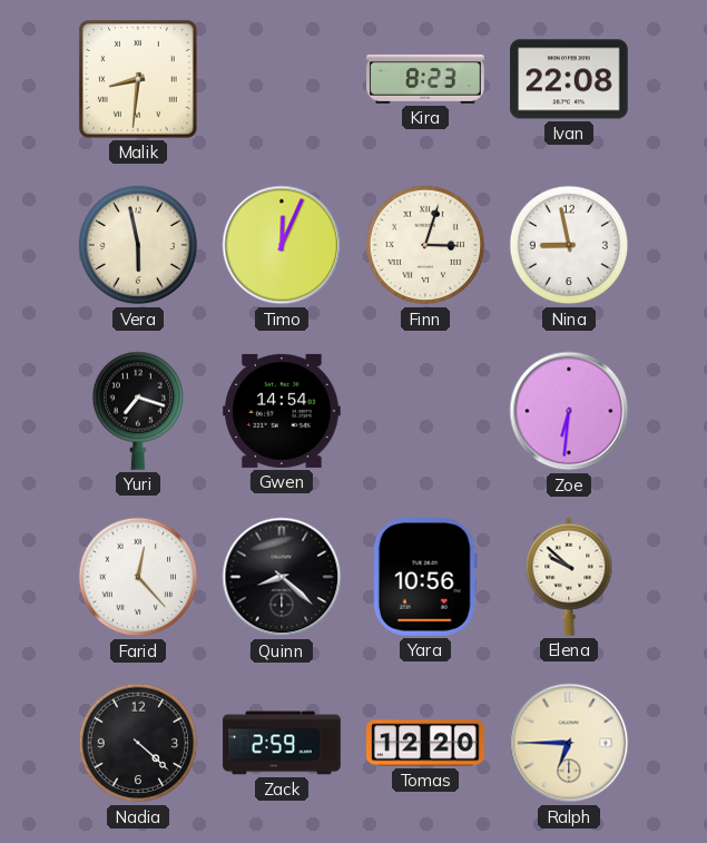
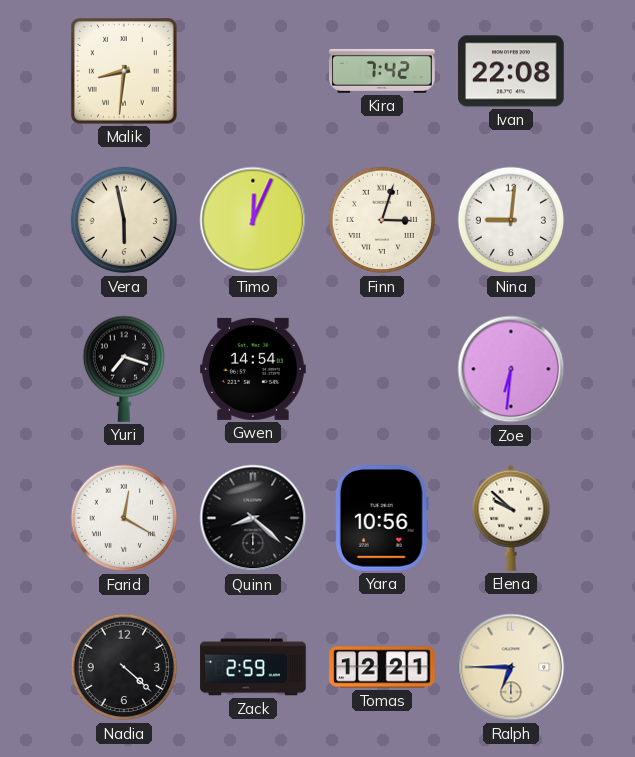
Kira: 8:23 -> 7:42
Nina: 8:58 -> 9:01
Farid: 12:23 -> 12:20
Tomas: 12:20 -> 12:21
